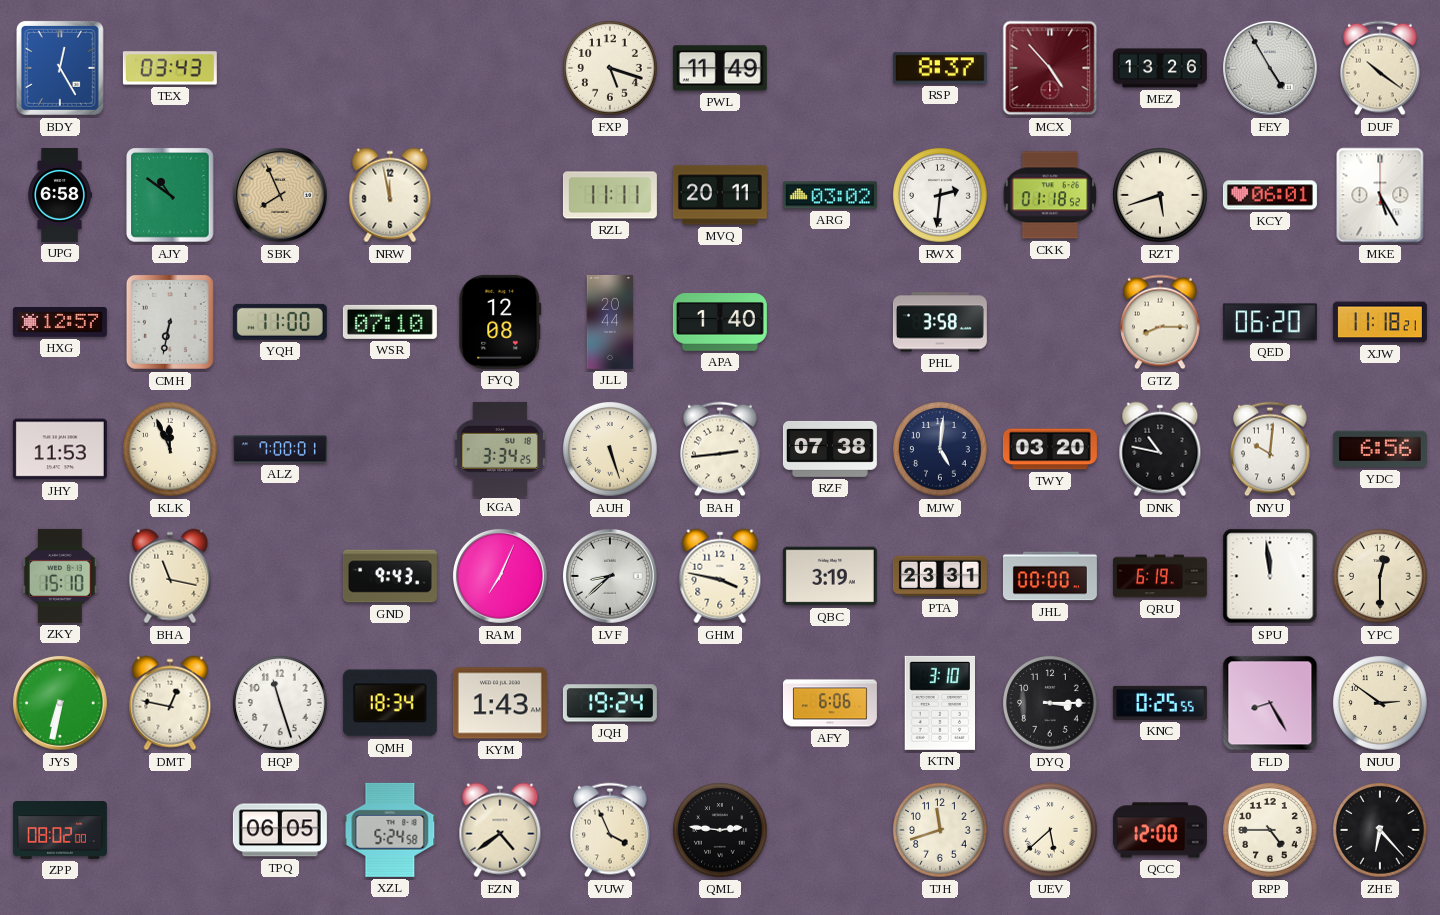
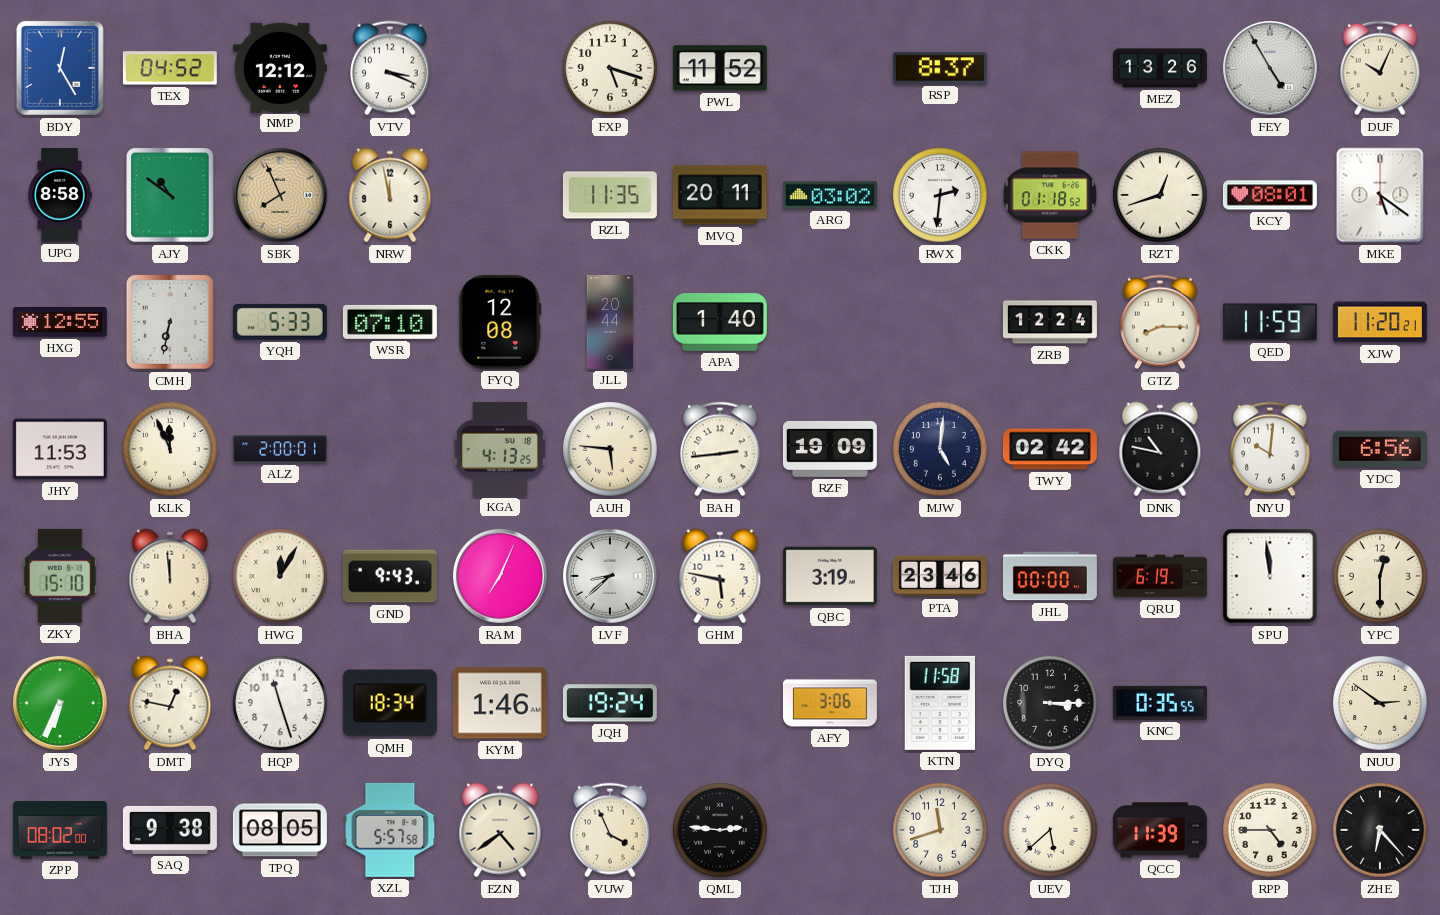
TEX: 03:43 -> 04:52
NMP: none -> 12:12
VTV: none -> 3:19
PWL: 11:49 -> 11:52
MCX: 4:53 -> none
DUF: 10:21 -> 10:04
UPG: 6:58 -> 8:58
RZL: 11:11 -> 11:35
RZT: 5:42 -> 12:42
KCY: 06:01 -> 08:01
MKE: 5:25 -> 5:21
HXG: 12:57 -> 12:55
YQH: 11:00 -> 5:33
PHL: 3:58 -> none
ZRB: none -> 12:24
QED: 06:20 -> 11:59
XJW: 11:18 -> 11:20
ALZ: 7:00 -> 2:00
KGA: 3:34 -> 4:13
AUH: 5:27 -> 5:46
RZF: 07:38 -> 19:09
TWY: 03:20 -> 02:42
BHA: 11:17 -> 11:59
HWG: none -> 12:05
GHM: 3:47 -> 5:47
PTA: 23:31 -> 23:46
JYS: 6:32 -> 6:34
KYM: 1:43 -> 1:46
AFY: 6:06 -> 3:06
KTN: 3:10 -> 11:58
KNC: 0:25 -> 0:35
FLD: 8:25 -> none
SAQ: none -> 9:38
TPQ: 06:05 -> 08:05
XZL: 5:24 -> 5:57
QCC: 12:00 -> 11:39
